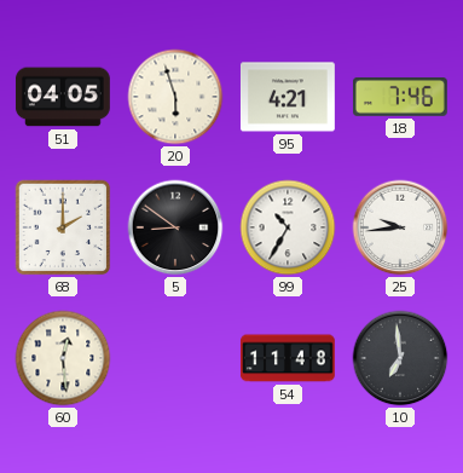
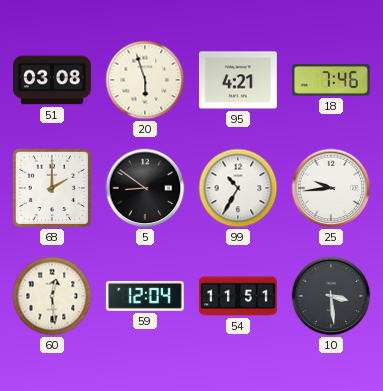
51: 04:05 -> 03:08
59: none -> 12:04
54: 11:48 -> 11:51
10: 6:59 -> 3:29
